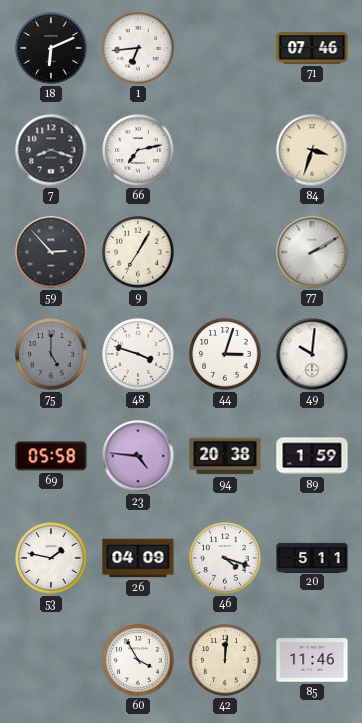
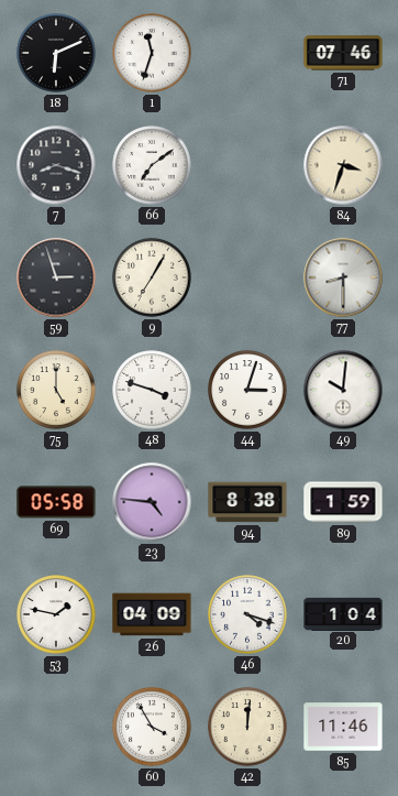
1: 6:44 -> 11:33
66: 7:13 -> 7:09
59: 2:53 -> 2:57
77: 2:10 -> 8:30
75 dial: grey -> cream
94: 20:38 -> 8:38
20: 5:11 -> 1:04
